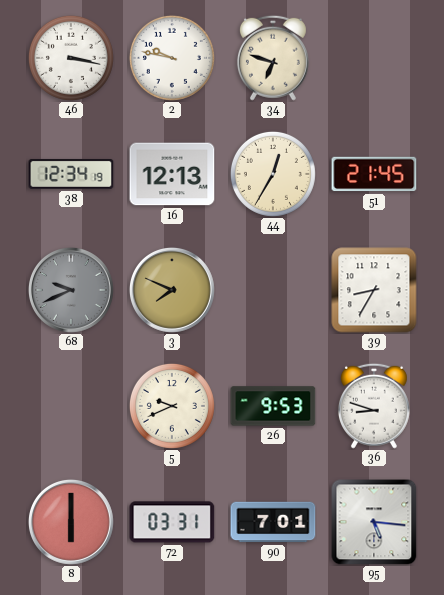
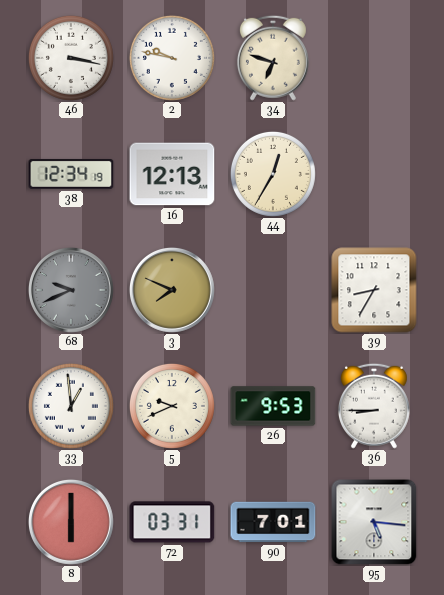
51: 21:45 -> none
33: none -> 12:59
36: 8:48 -> 8:45
